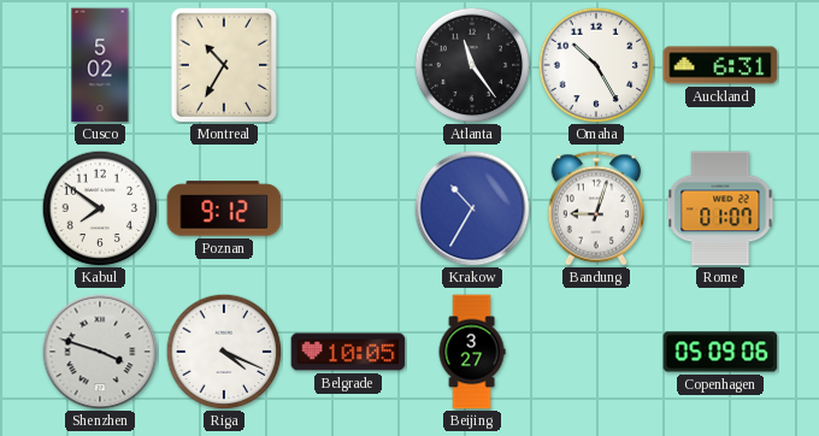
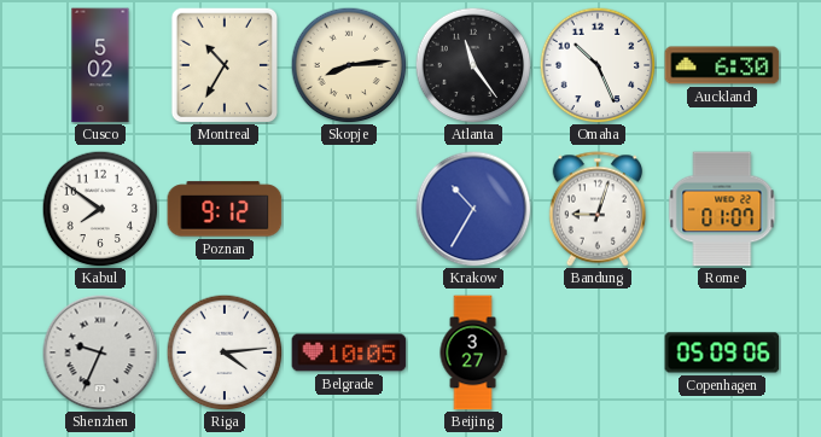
Skopje: none -> 8:14
Omaha: 10:25 -> 10:26
Auckland: 6:31 -> 6:30
Shenzhen: 3:48 -> 9:34
Riga: 4:19 -> 4:14
